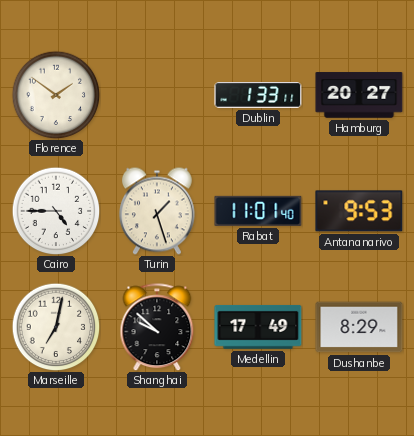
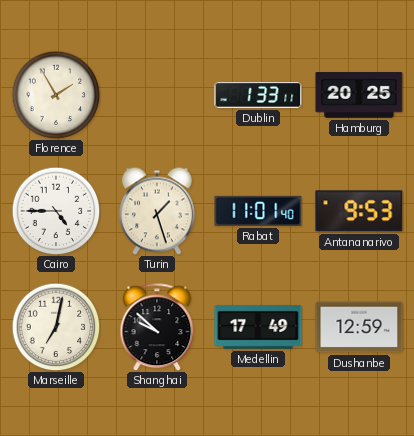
Florence: 1:51 -> 1:55
Hamburg: 20:27 -> 20:25
Dushanbe: 8:29 -> 12:59
